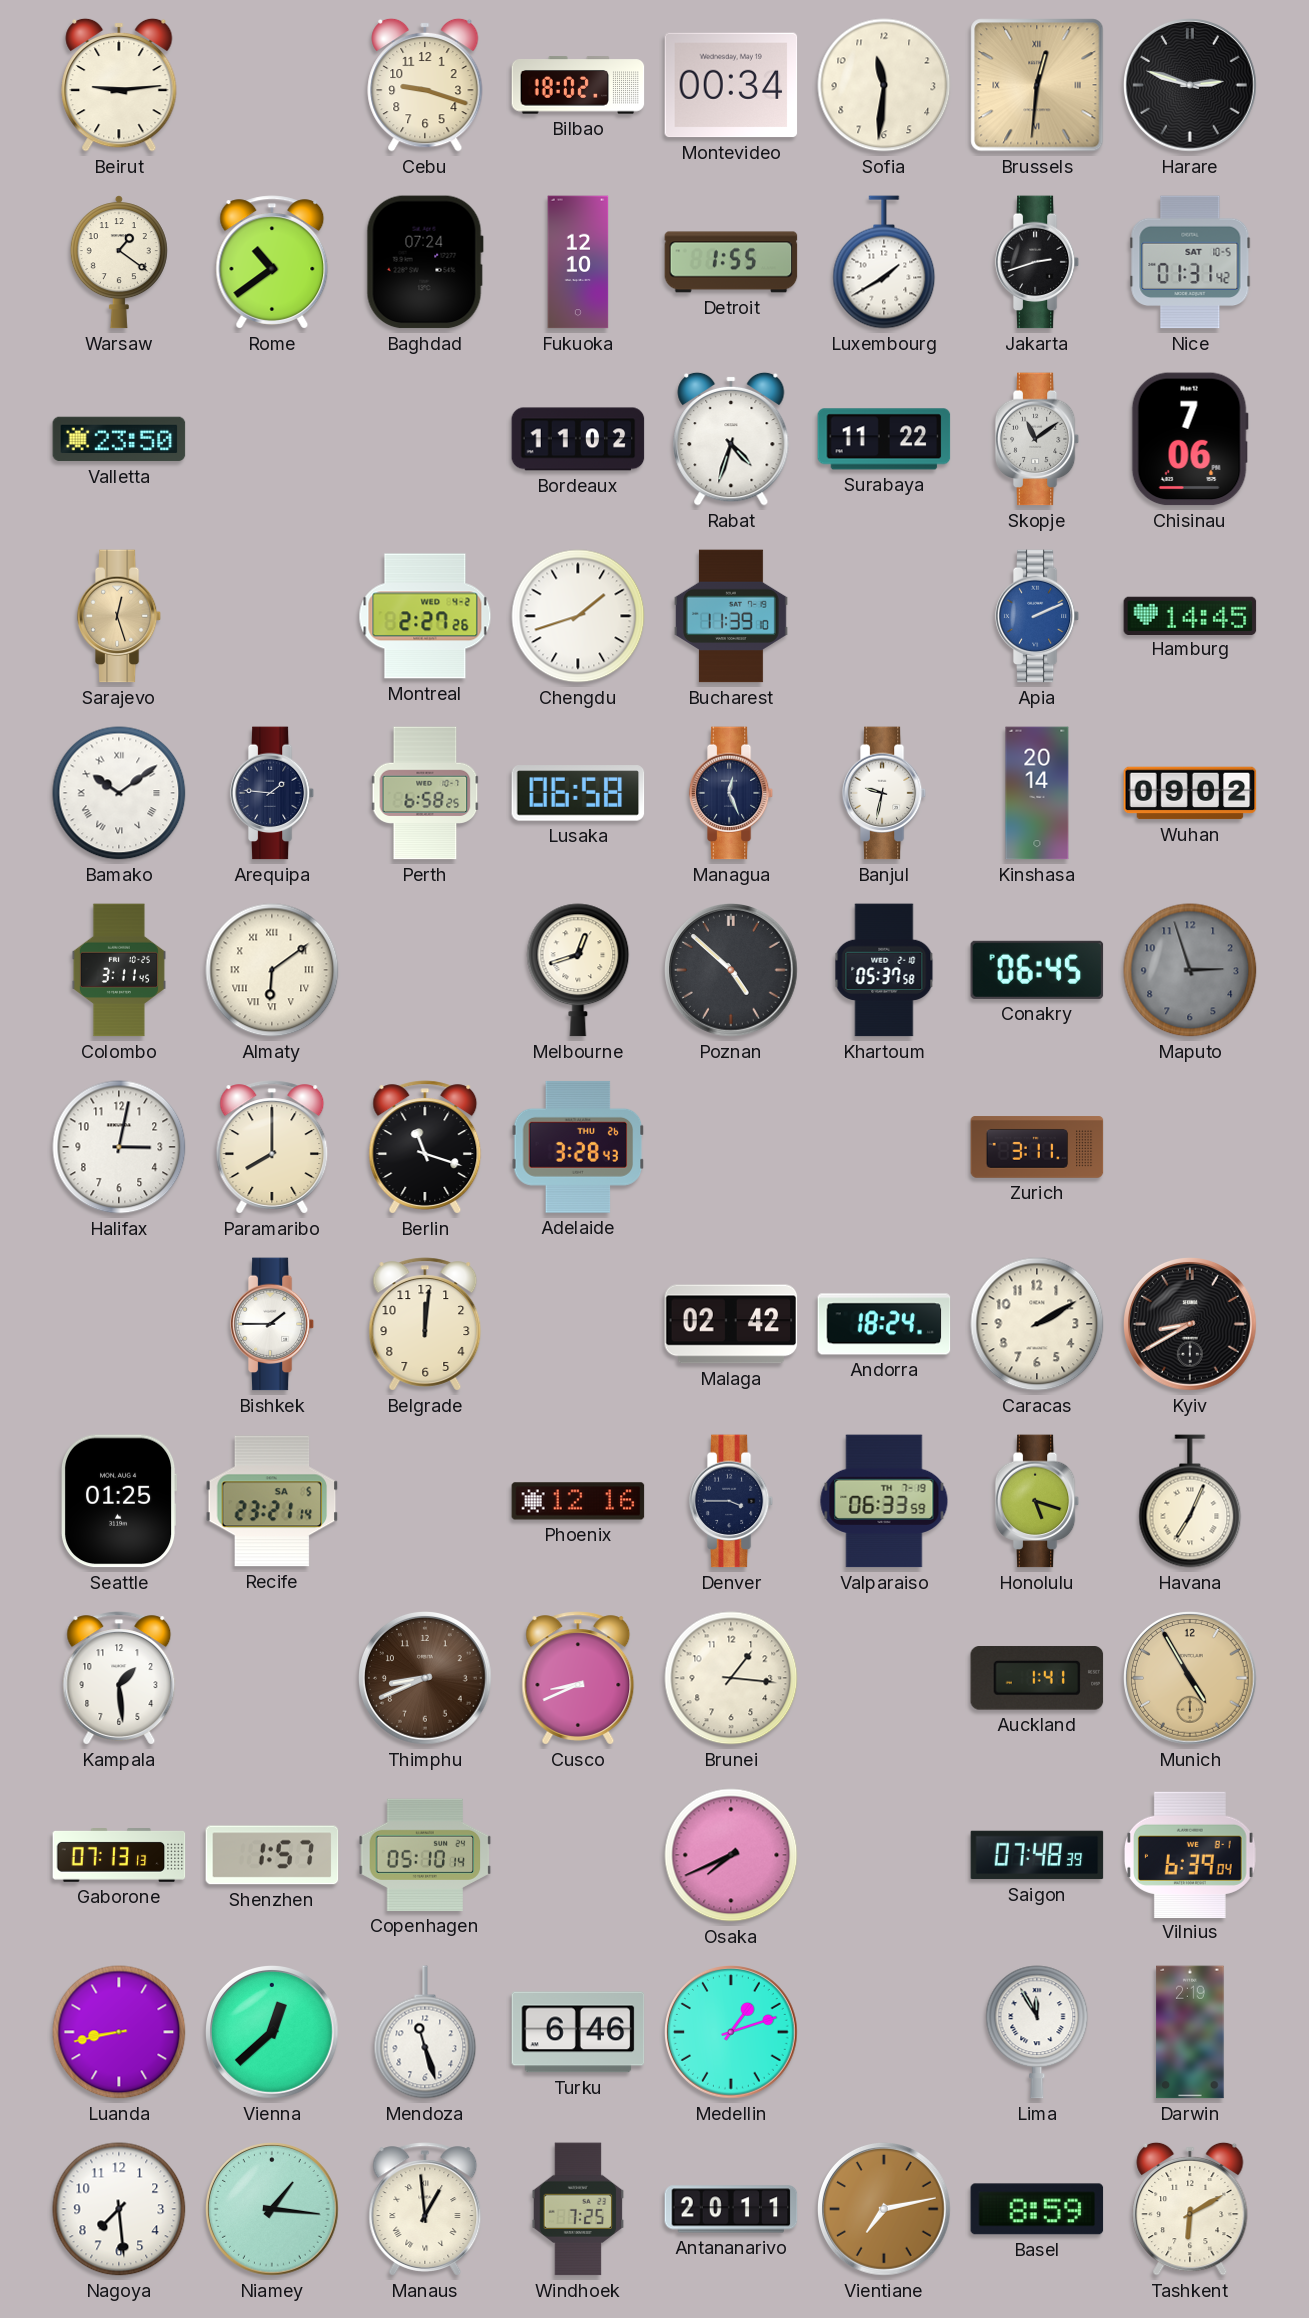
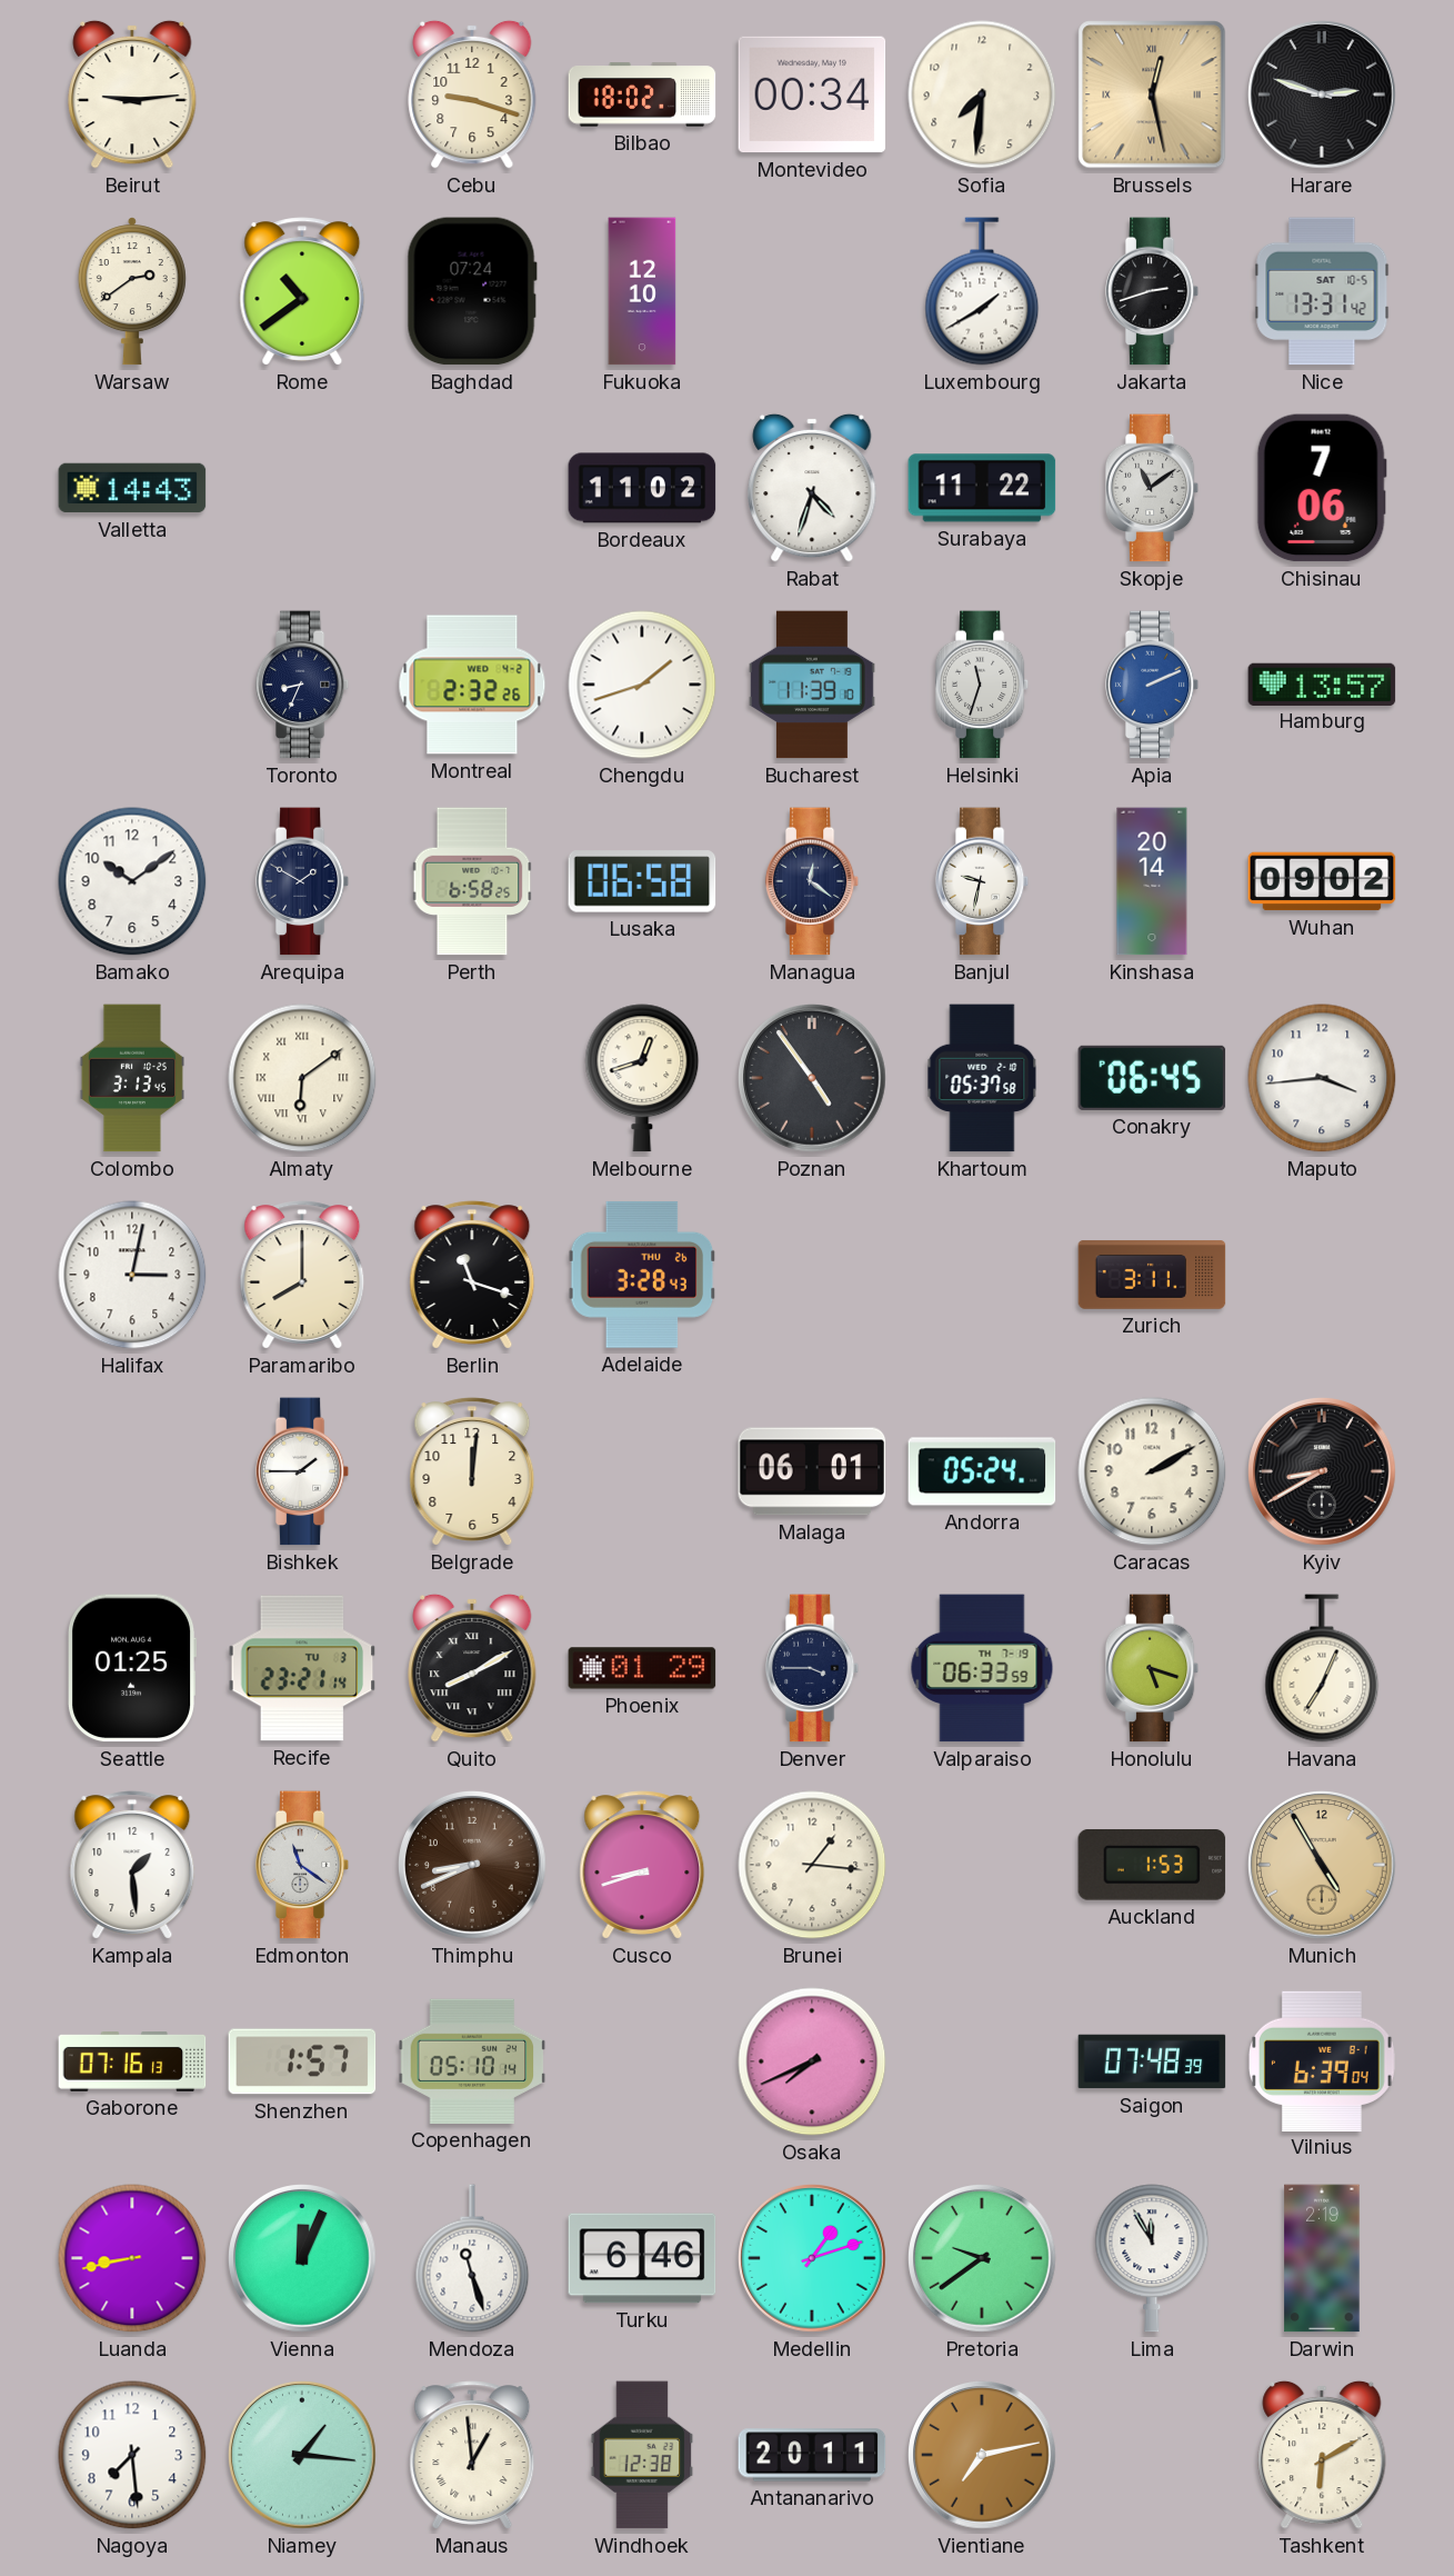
Sofia: 11:31 -> 7:31
Brussels: 12:31 -> 12:28
Warsaw: 1:21 -> 2:39
Detroit: 1:55 -> none
Nice: 01:31 -> 13:31
Valletta: 23:50 -> 14:43
Sarajevo: 12:27 -> none
Toronto: none -> 8:34
Montreal: 2:27 -> 2:32
Helsinki: none -> 11:33
Hamburg: 14:45 -> 13:57
Bamako numerals: Roman -> Arabic
Arequipa: 1:46 -> 1:50
Managua: 12:26 -> 12:21
Colombo: 3:11 -> 3:13
Poznan: 4:52 -> 4:54
Maputo: 2:57 -> 3:44
Maputo dial: grey -> white
Malaga: 02:42 -> 06:01
Andorra: 18:24 -> 05:24
Recife date: SA 5 -> TU 3
Quito: none -> 8:10
Phoenix: 12:16 -> 01:29
Edmonton: none -> 11:21
Cusco: 8:41 -> 8:42
Auckland: 1:41 -> 1:53
Gaborone: 07:13 -> 07:16
Vienna: 12:38 -> 12:04
Pretoria: none -> 9:39
Windhoek: 7:25 -> 12:38
Basel: 8:59 -> none
